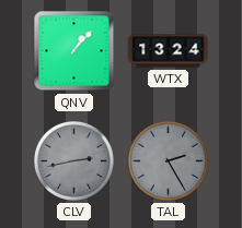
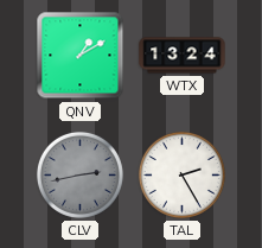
QNV: 1:07 -> 1:10
TAL dial: grey -> white
